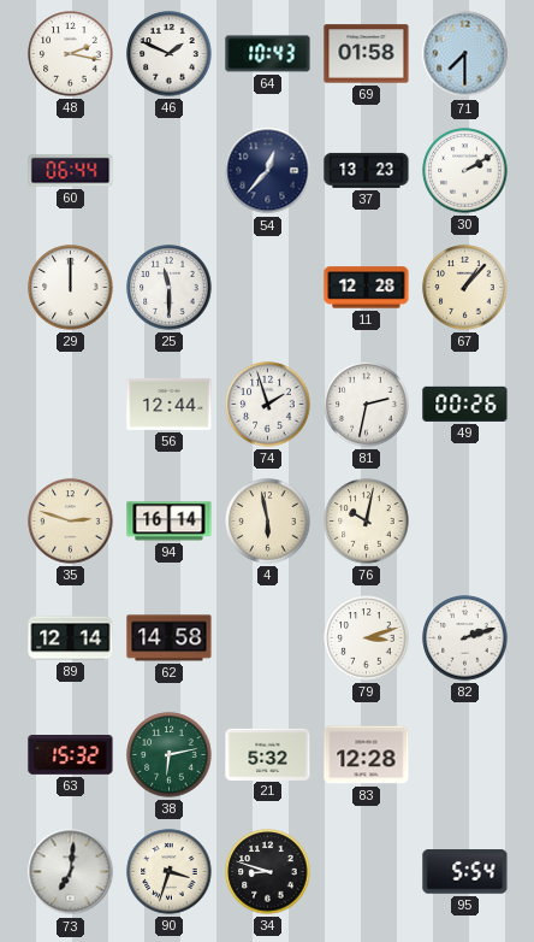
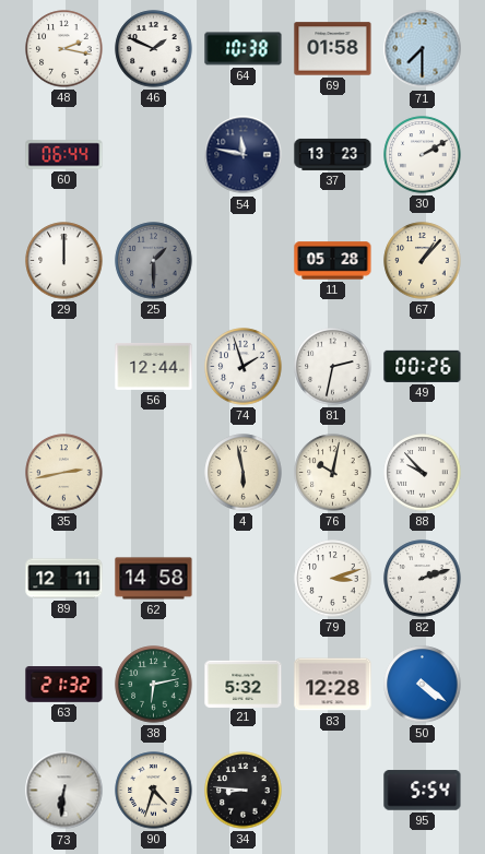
64: 10:43 -> 10:38
54: 12:37 -> 11:47
25: 11:30 -> 1:30
25 dial: white -> grey
11: 12:28 -> 05:28
35: 2:48 -> 2:43
94: 16:14 -> none
88: none -> 9:53
89: 12:14 -> 12:11
63: 15:32 -> 21:32
50: none -> 4:21
73: 7:01 -> 6:31
90: 3:33 -> 4:33
34: 8:48 -> 8:46
